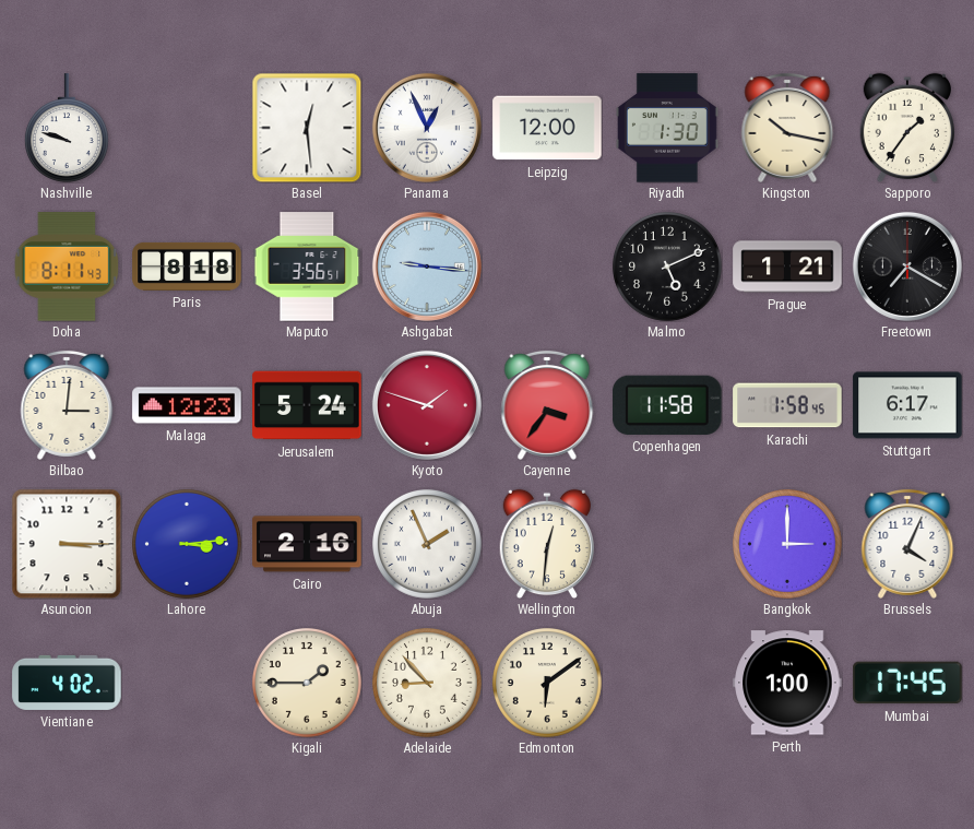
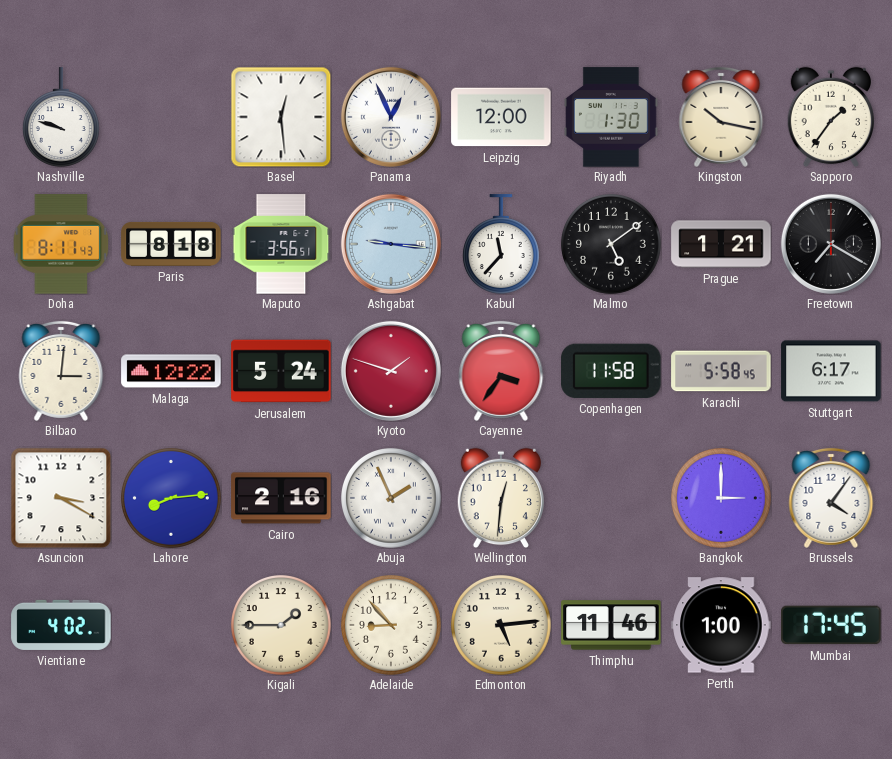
Kabul: none -> 11:37
Malmo: 5:11 -> 5:09
Malaga: 12:23 -> 12:22
Karachi: 1:58 -> 5:58
Asuncion: 3:15 -> 3:20
Lahore: 3:14 -> 8:14
Brussels: 4:04 -> 4:06
Edmonton: 6:09 -> 5:14
Thimphu: none -> 11:46
